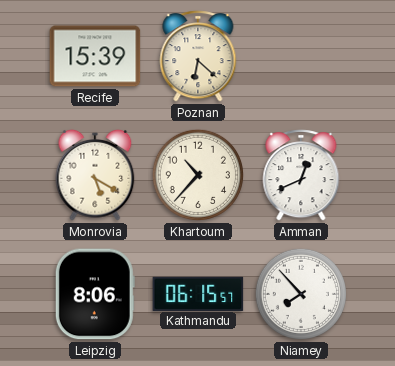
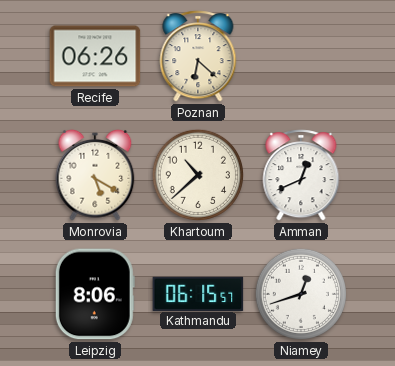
Recife: 15:39 -> 06:26
Khartoum: 10:37 -> 10:38
Niamey: 7:53 -> 12:42
